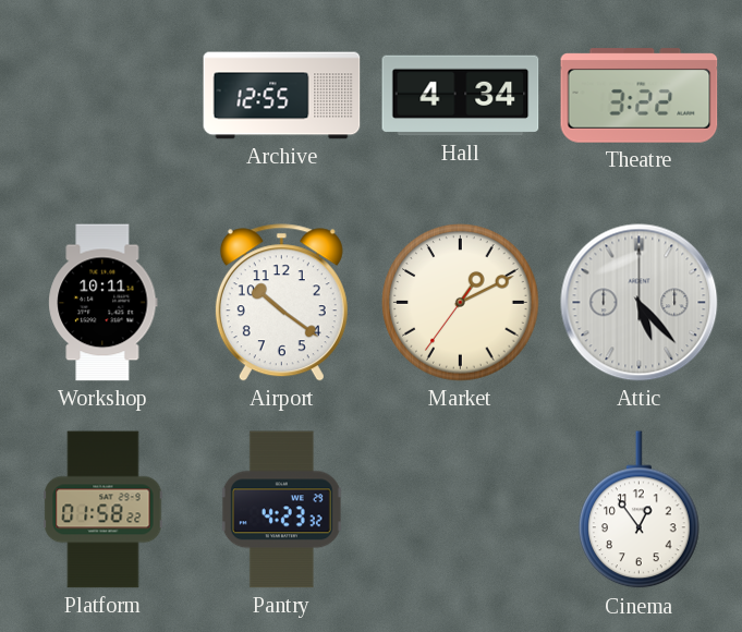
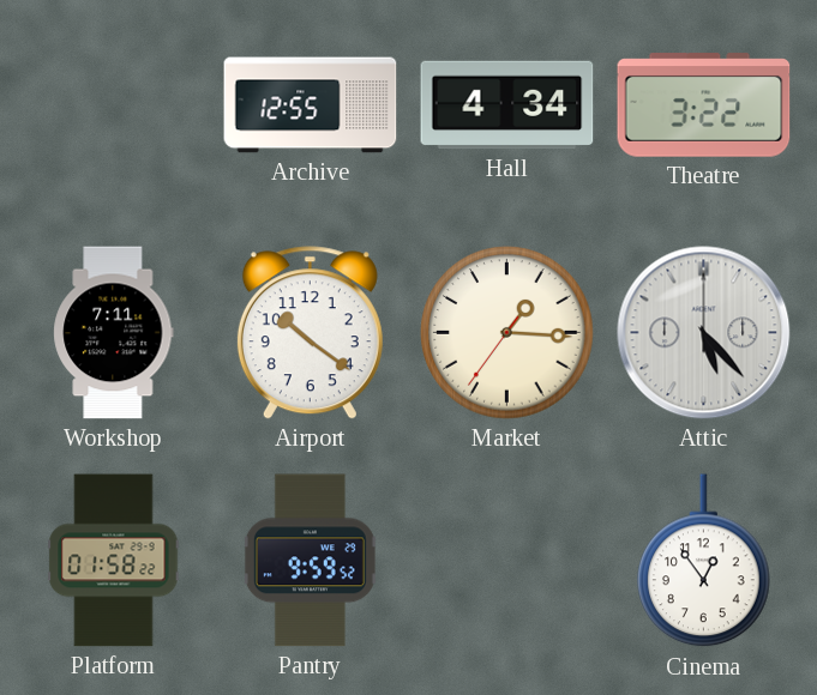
Workshop: 10:11 -> 7:11
Market: 1:10 -> 1:15
Pantry: 4:23 -> 9:59
